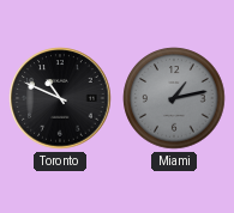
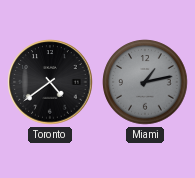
Toronto: 10:49 -> 4:39
